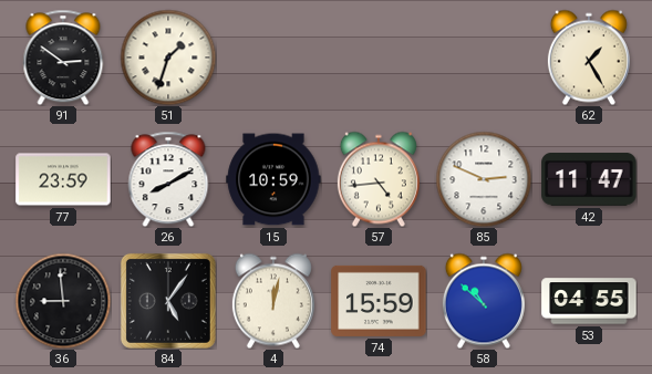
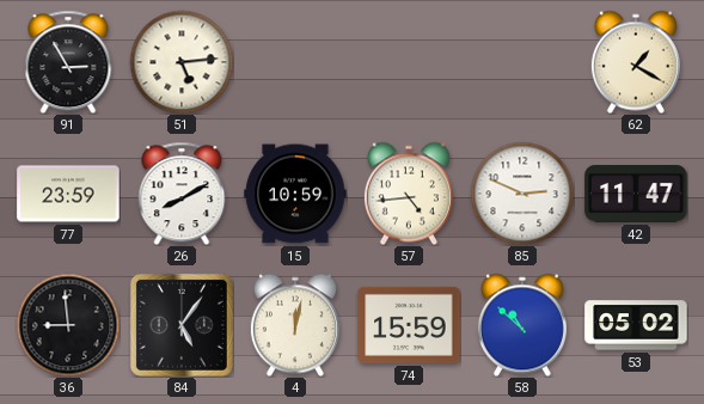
91: 2:51 -> 2:55
51: 1:33 -> 5:14
62: 1:25 -> 1:20
53: 04:55 -> 05:02
